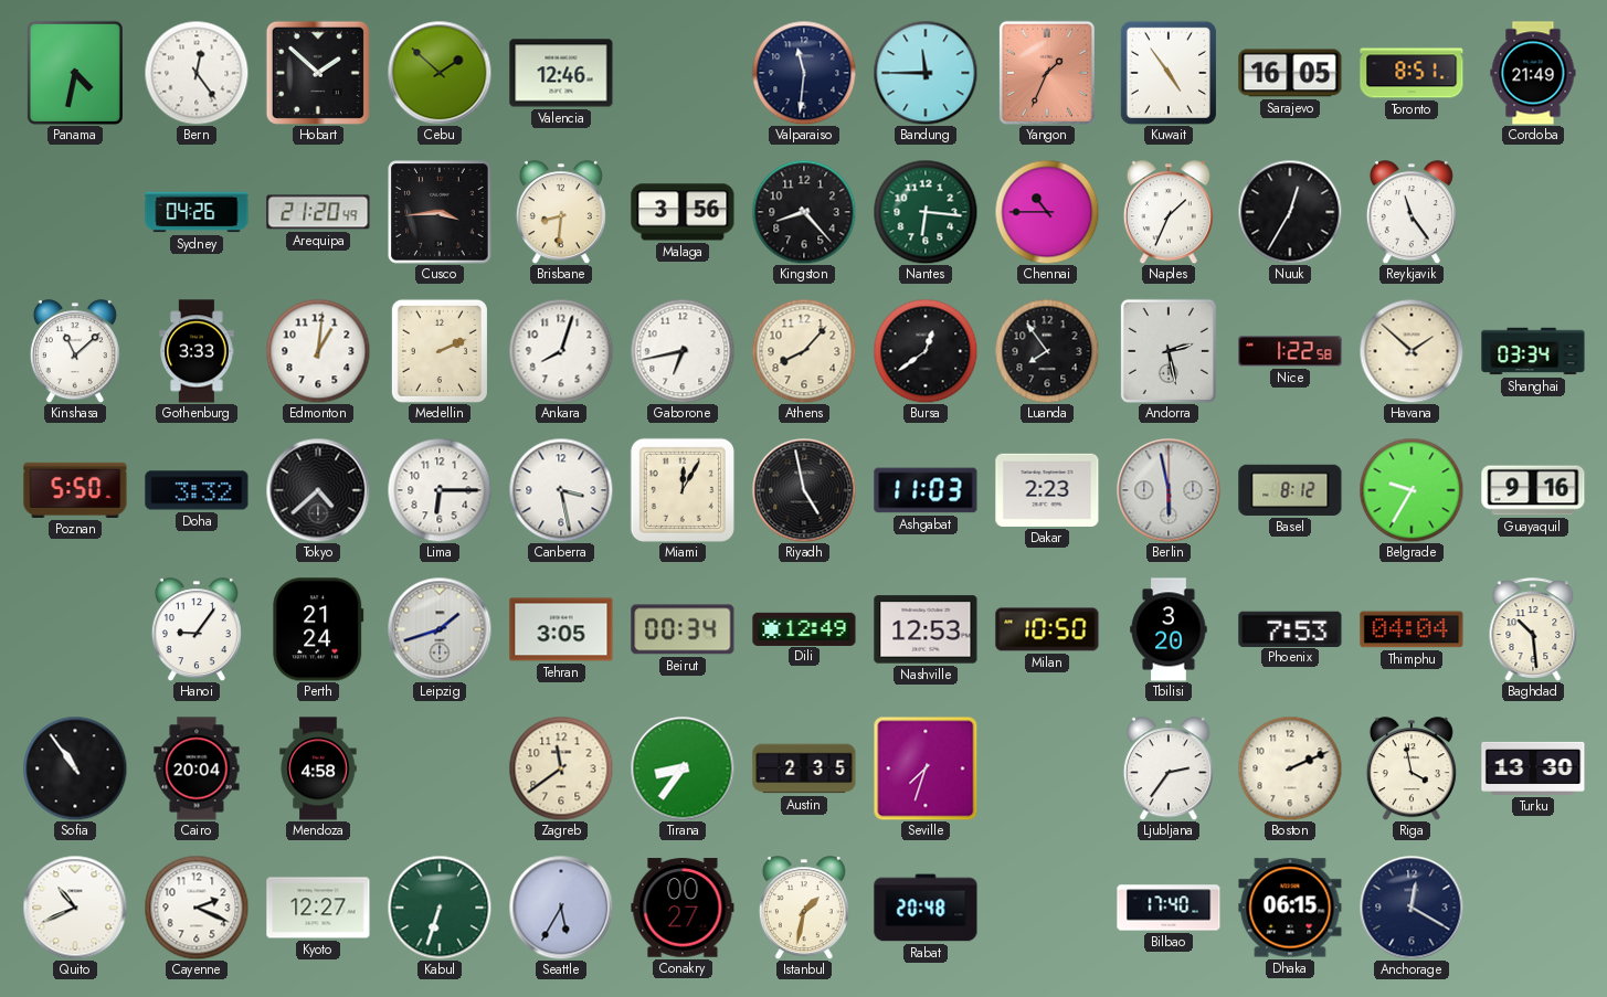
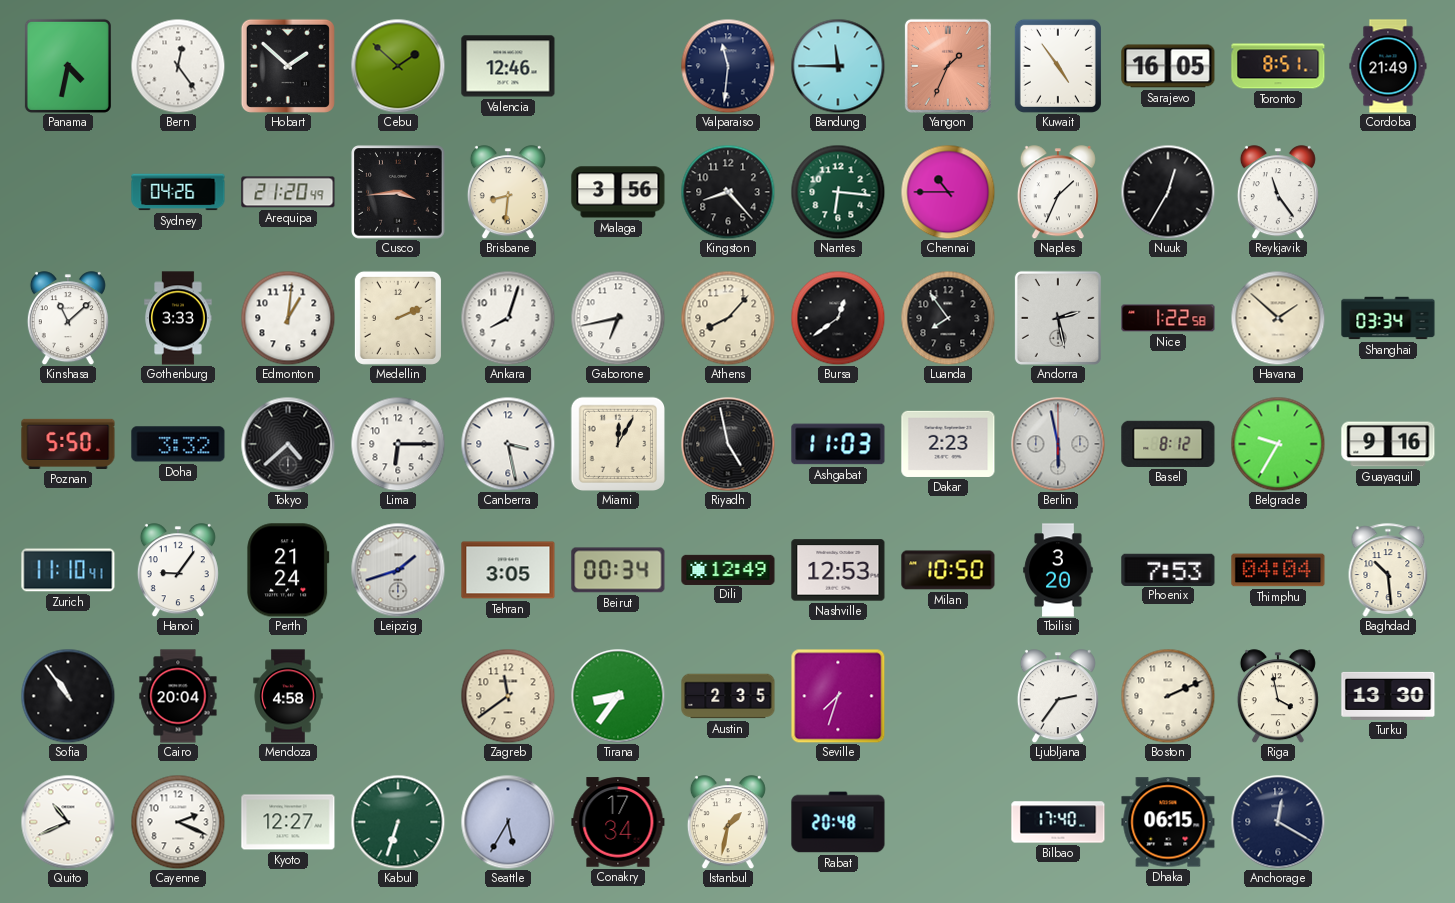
Zurich: none -> 11:10
Conakry: 00:27 -> 17:34
